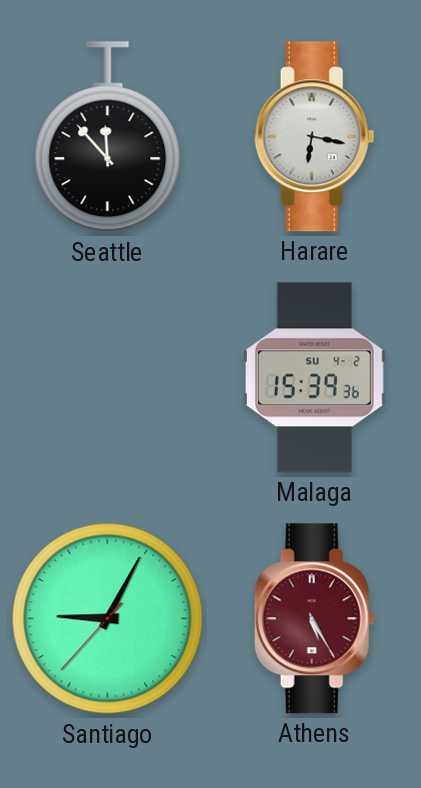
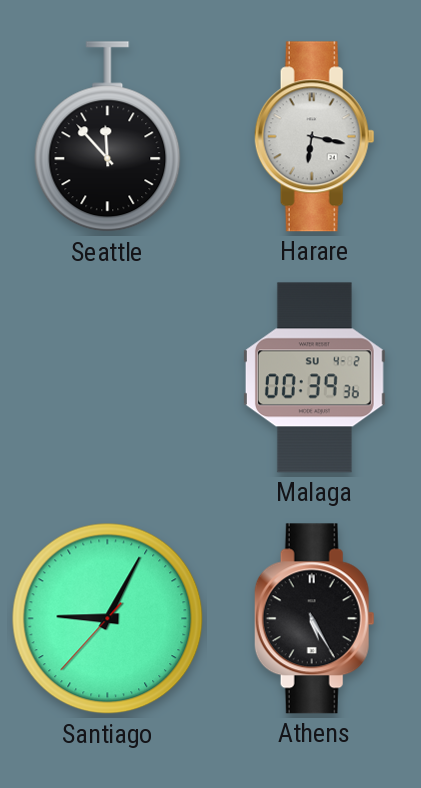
Malaga: 15:39 -> 00:39
Athens dial: burgundy -> black
